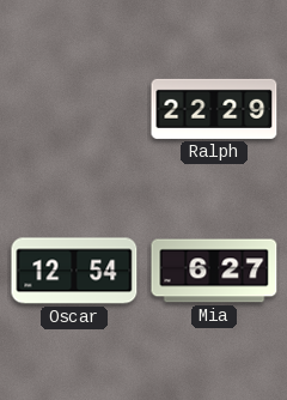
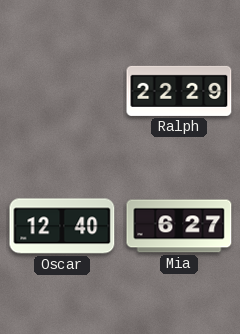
Oscar: 12:54 -> 12:40
